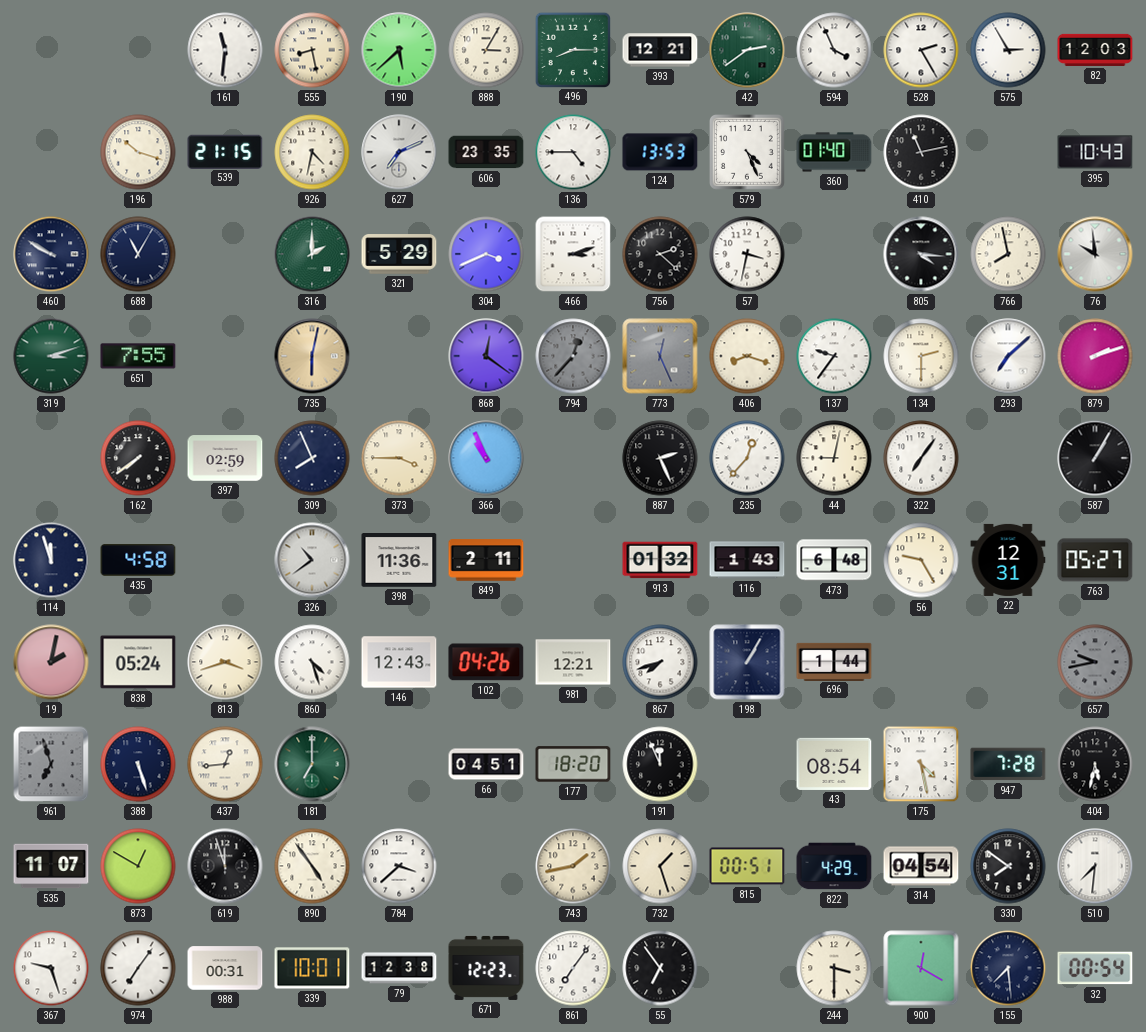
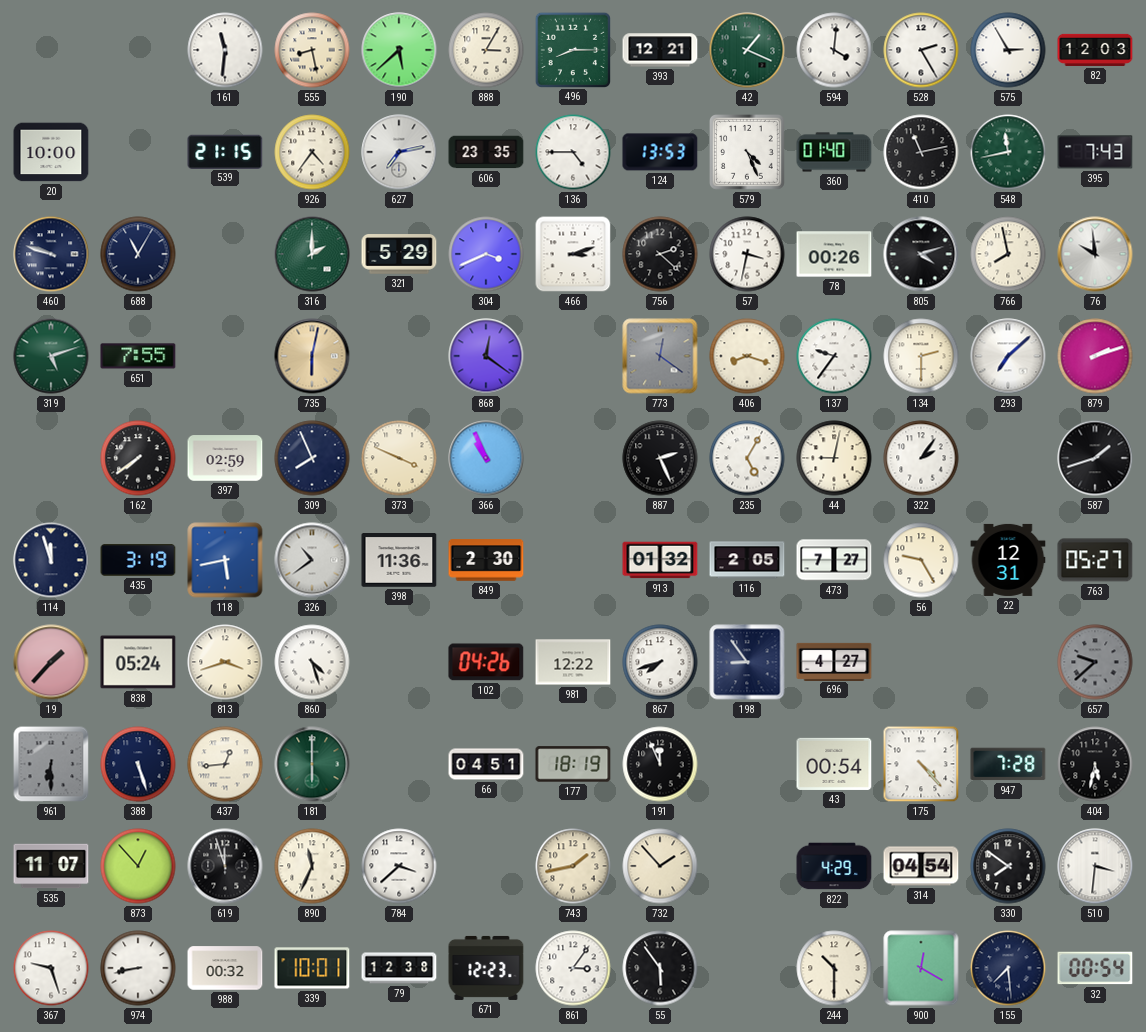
42: 2:39 -> 1:19
594: 3:56 -> 4:01
20: none -> 10:00
196: 10:18 -> none
926: 4:32 -> 4:36
627: 7:11 -> 7:13
548: none -> 11:43
395: 10:43 -> 7:43
460: 9:50 -> 9:48
78: none -> 00:26
805: 4:16 -> 4:12
319: 3:12 -> 5:12
794: 12:37 -> none
773: 12:26 -> 12:21
373: 3:45 -> 3:49
235: 12:37 -> 5:05
322: 7:06 -> 2:06
587: 1:05 -> 1:42
435: 4:58 -> 3:19
118: none -> 5:43
849: 2:11 -> 2:30
116: 1:43 -> 2:05
473: 6:48 -> 7:27
19: 2:02 -> 1:37
146: 12:43 -> none
981: 12:21 -> 12:22
198: 1:05 -> 8:54
696: 1:44 -> 4:27
657: 9:43 -> 9:38
961: 6:57 -> 6:30
181: 7:00 -> 6:00
177: 18:20 -> 18:19
43: 08:54 -> 00:54
175: 4:28 -> 4:23
873: 12:50 -> 12:53
890: 4:54 -> 11:34
732: 1:27 -> 1:53
815: 00:51 -> none
510: 7:31 -> 3:31
974: 7:06 -> 8:43
988: 00:31 -> 00:32
861: 7:06 -> 3:06
55: 6:54 -> 5:54
244: 3:30 -> 10:30
